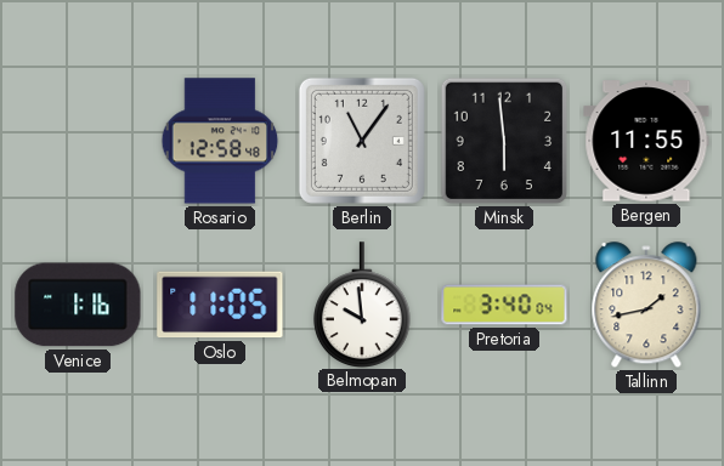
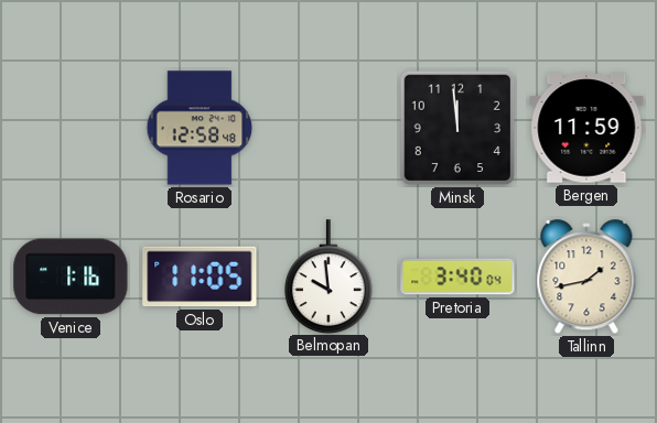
Berlin: 11:06 -> none
Minsk: 5:59 -> 11:59
Bergen: 11:55 -> 11:59
